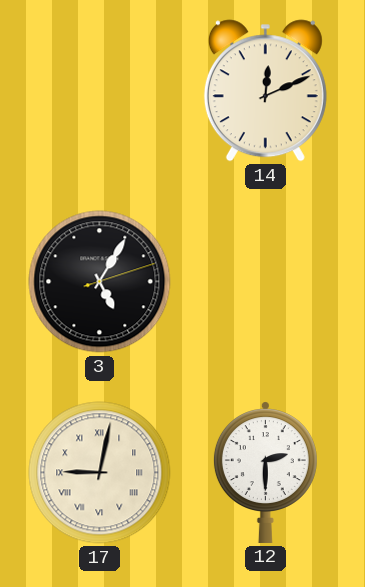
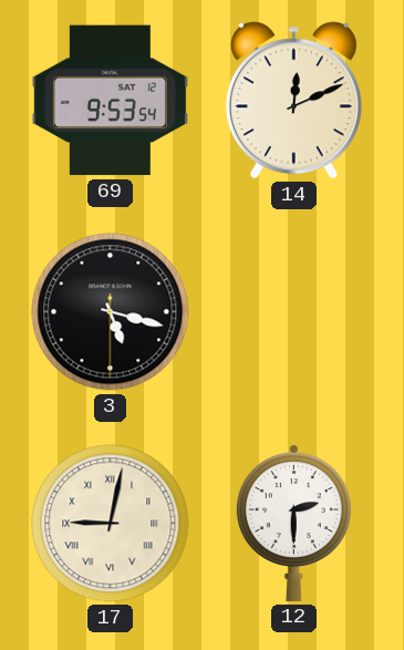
69: none -> 9:53
3: 5:05 -> 5:17
